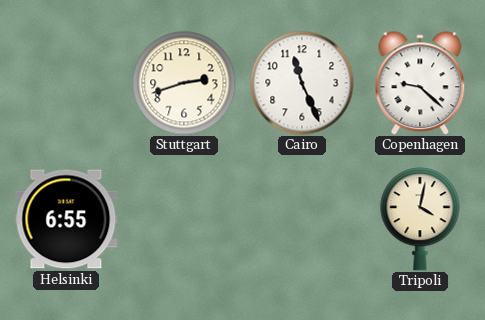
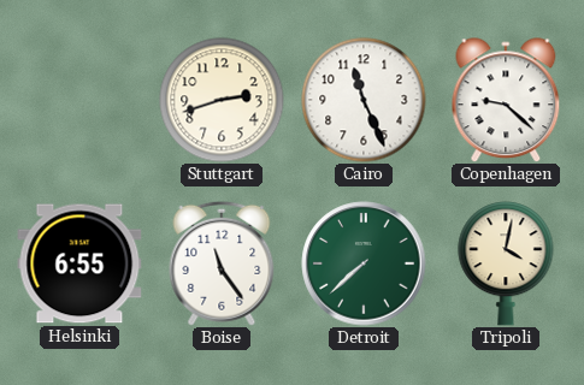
Boise: none -> 11:24
Detroit: none -> 7:38
